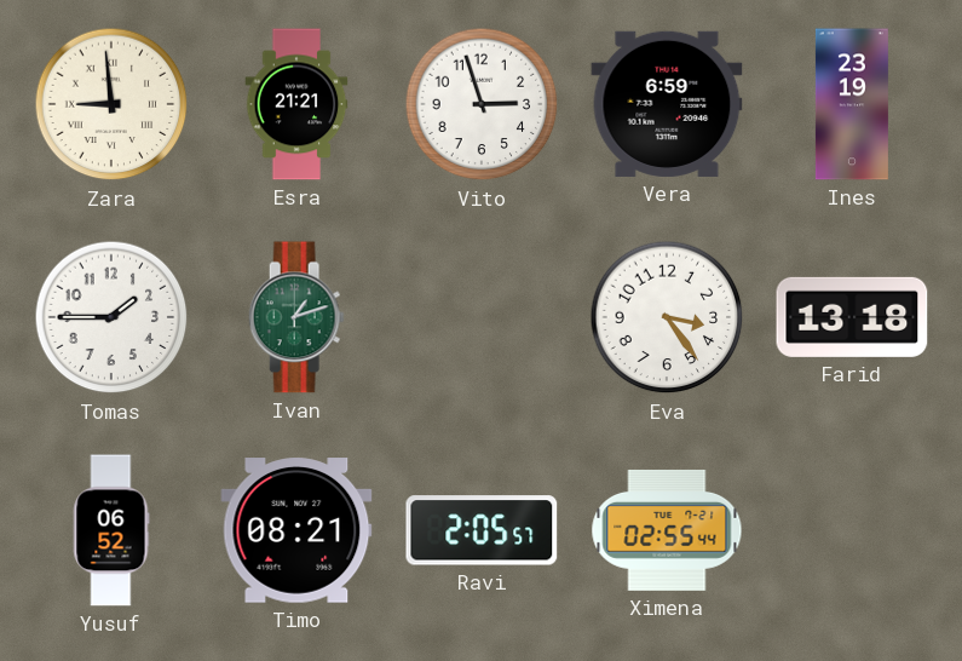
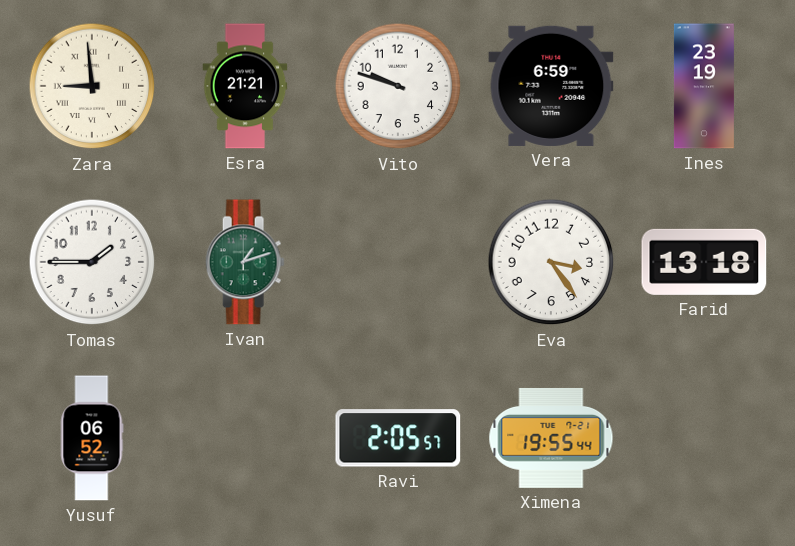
Vito: 2:57 -> 9:48
Timo: 08:21 -> none
Ximena: 02:55 -> 19:55
